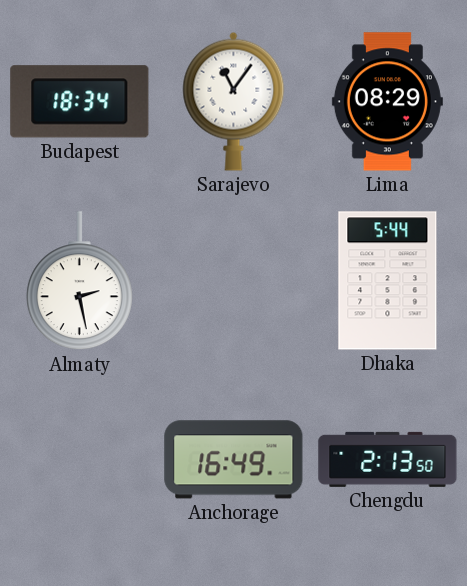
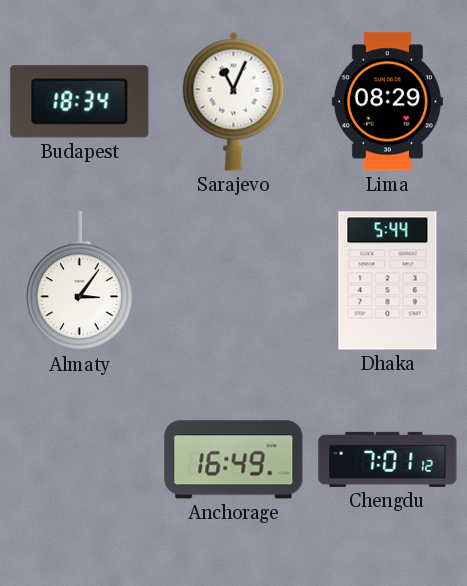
Sarajevo: 11:06 -> 11:04
Almaty: 2:28 -> 3:06
Chengdu: 2:13 -> 7:01
